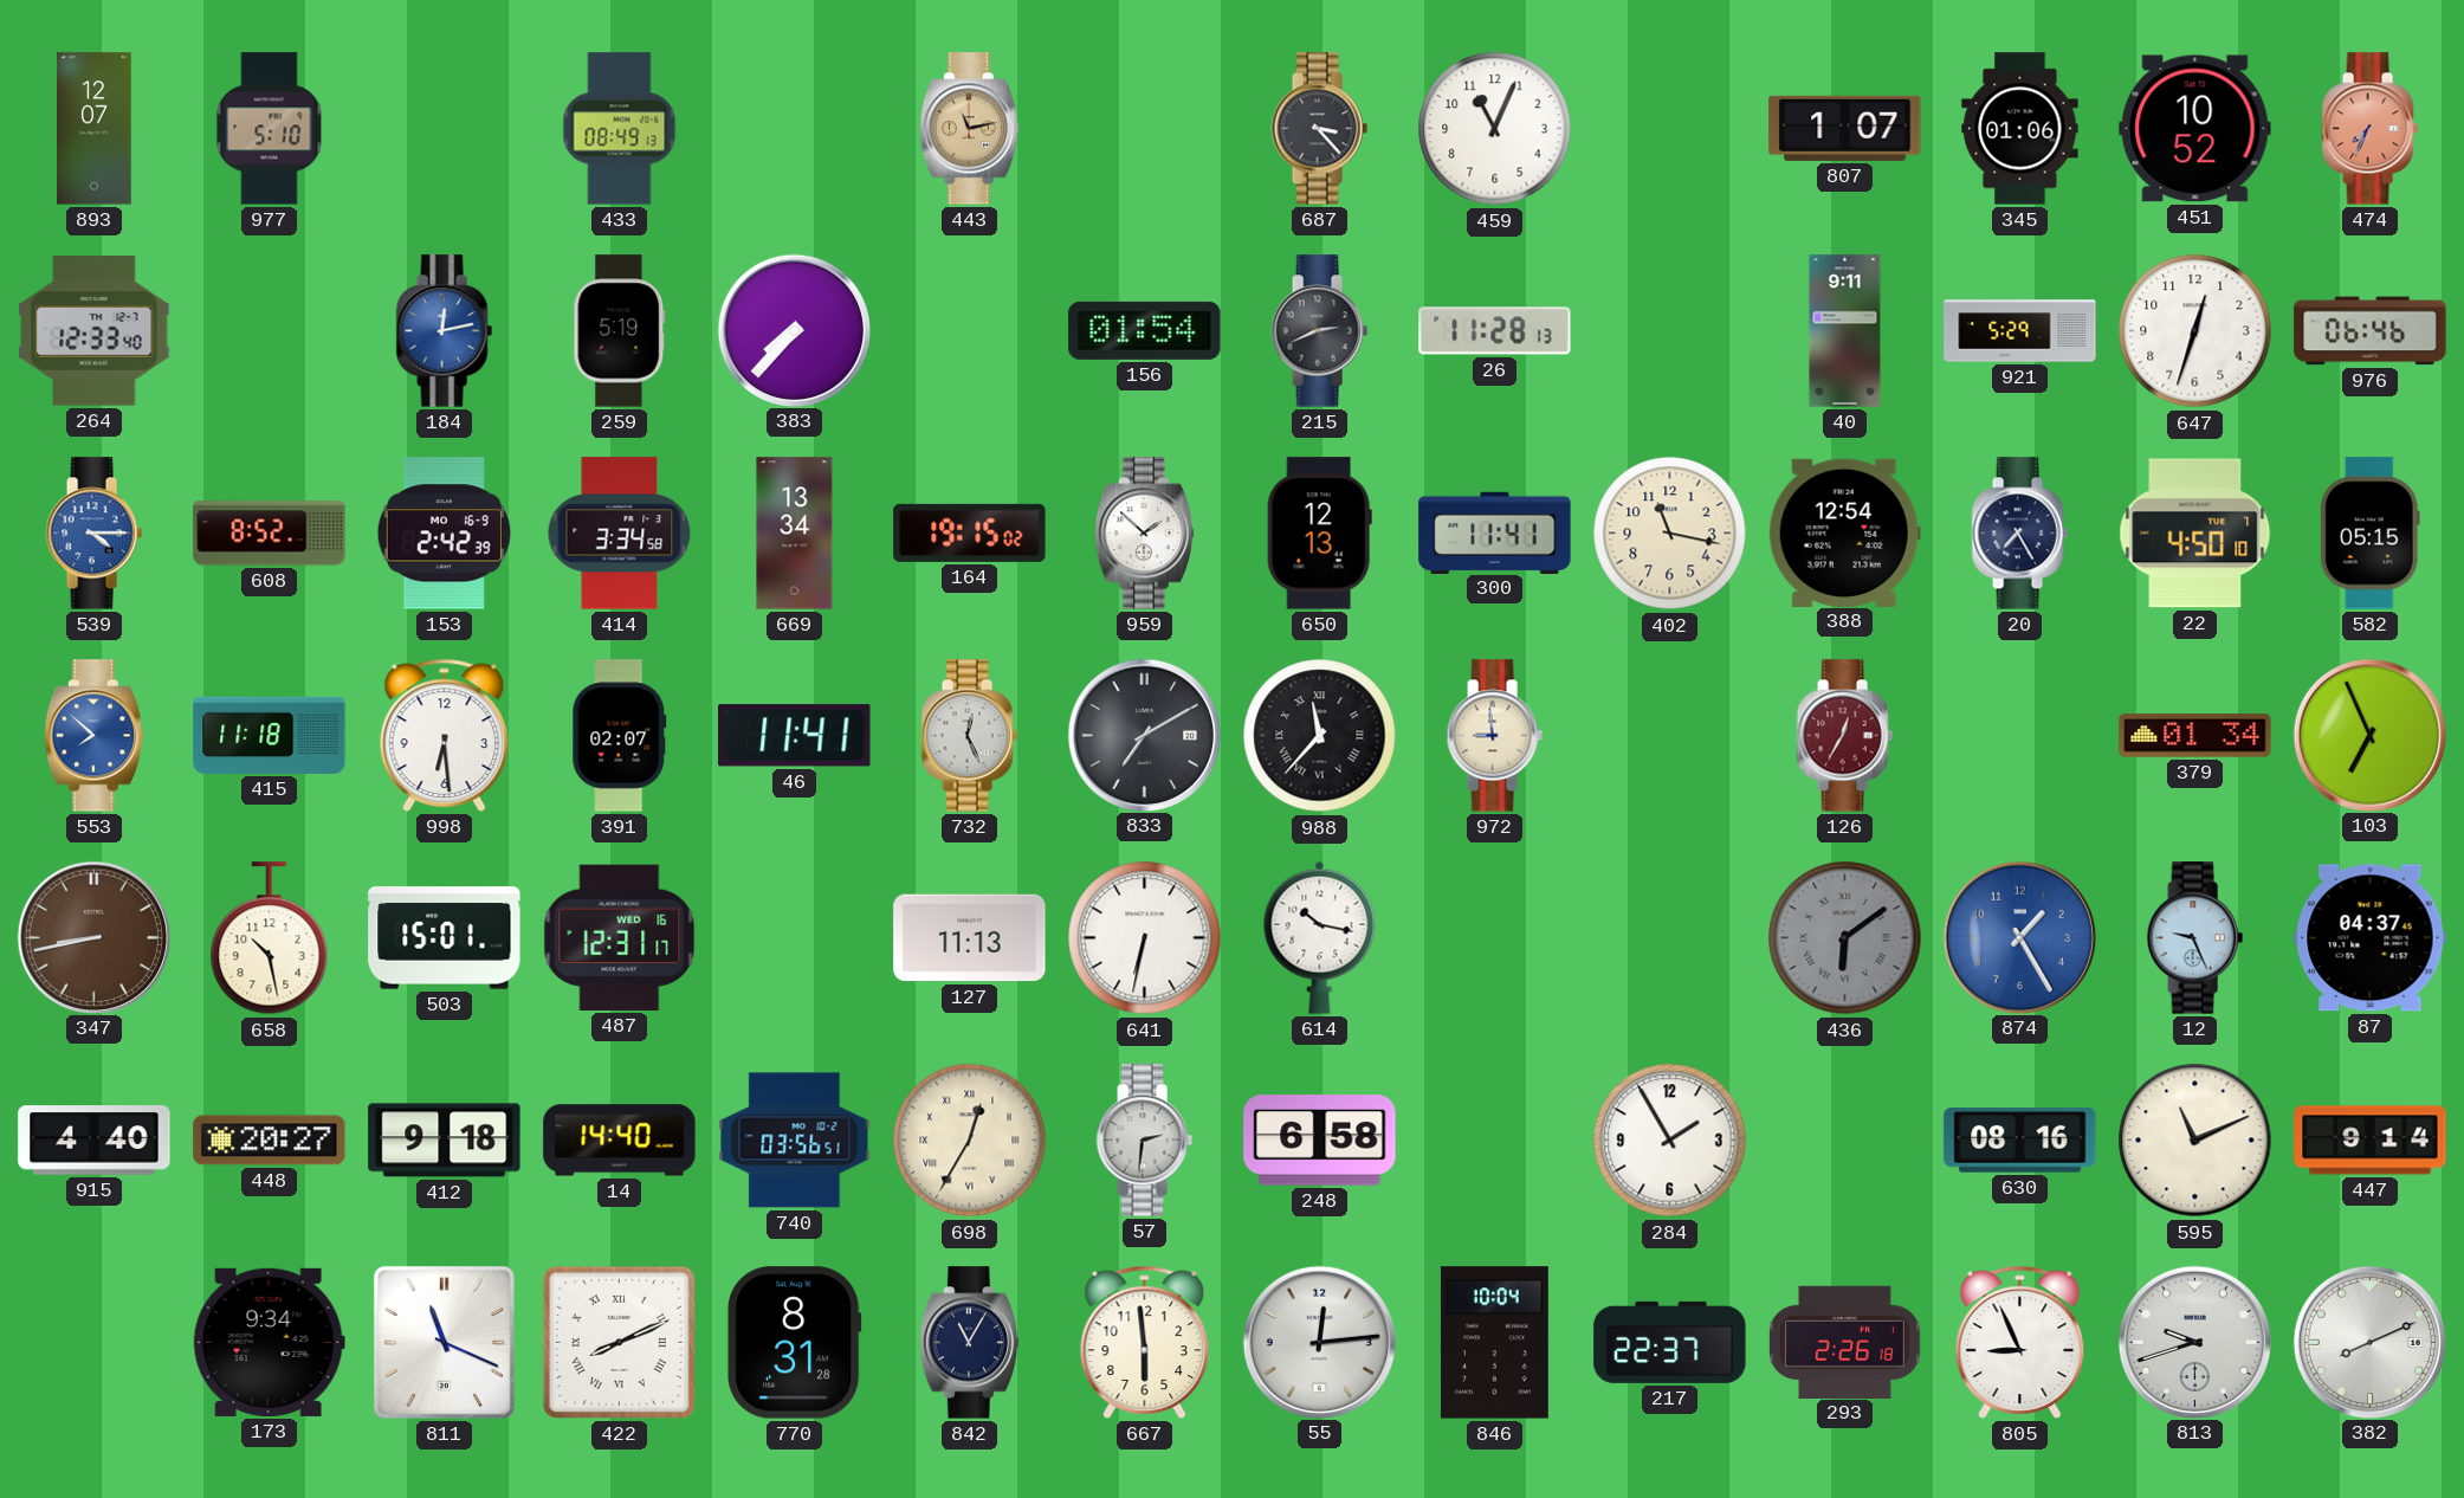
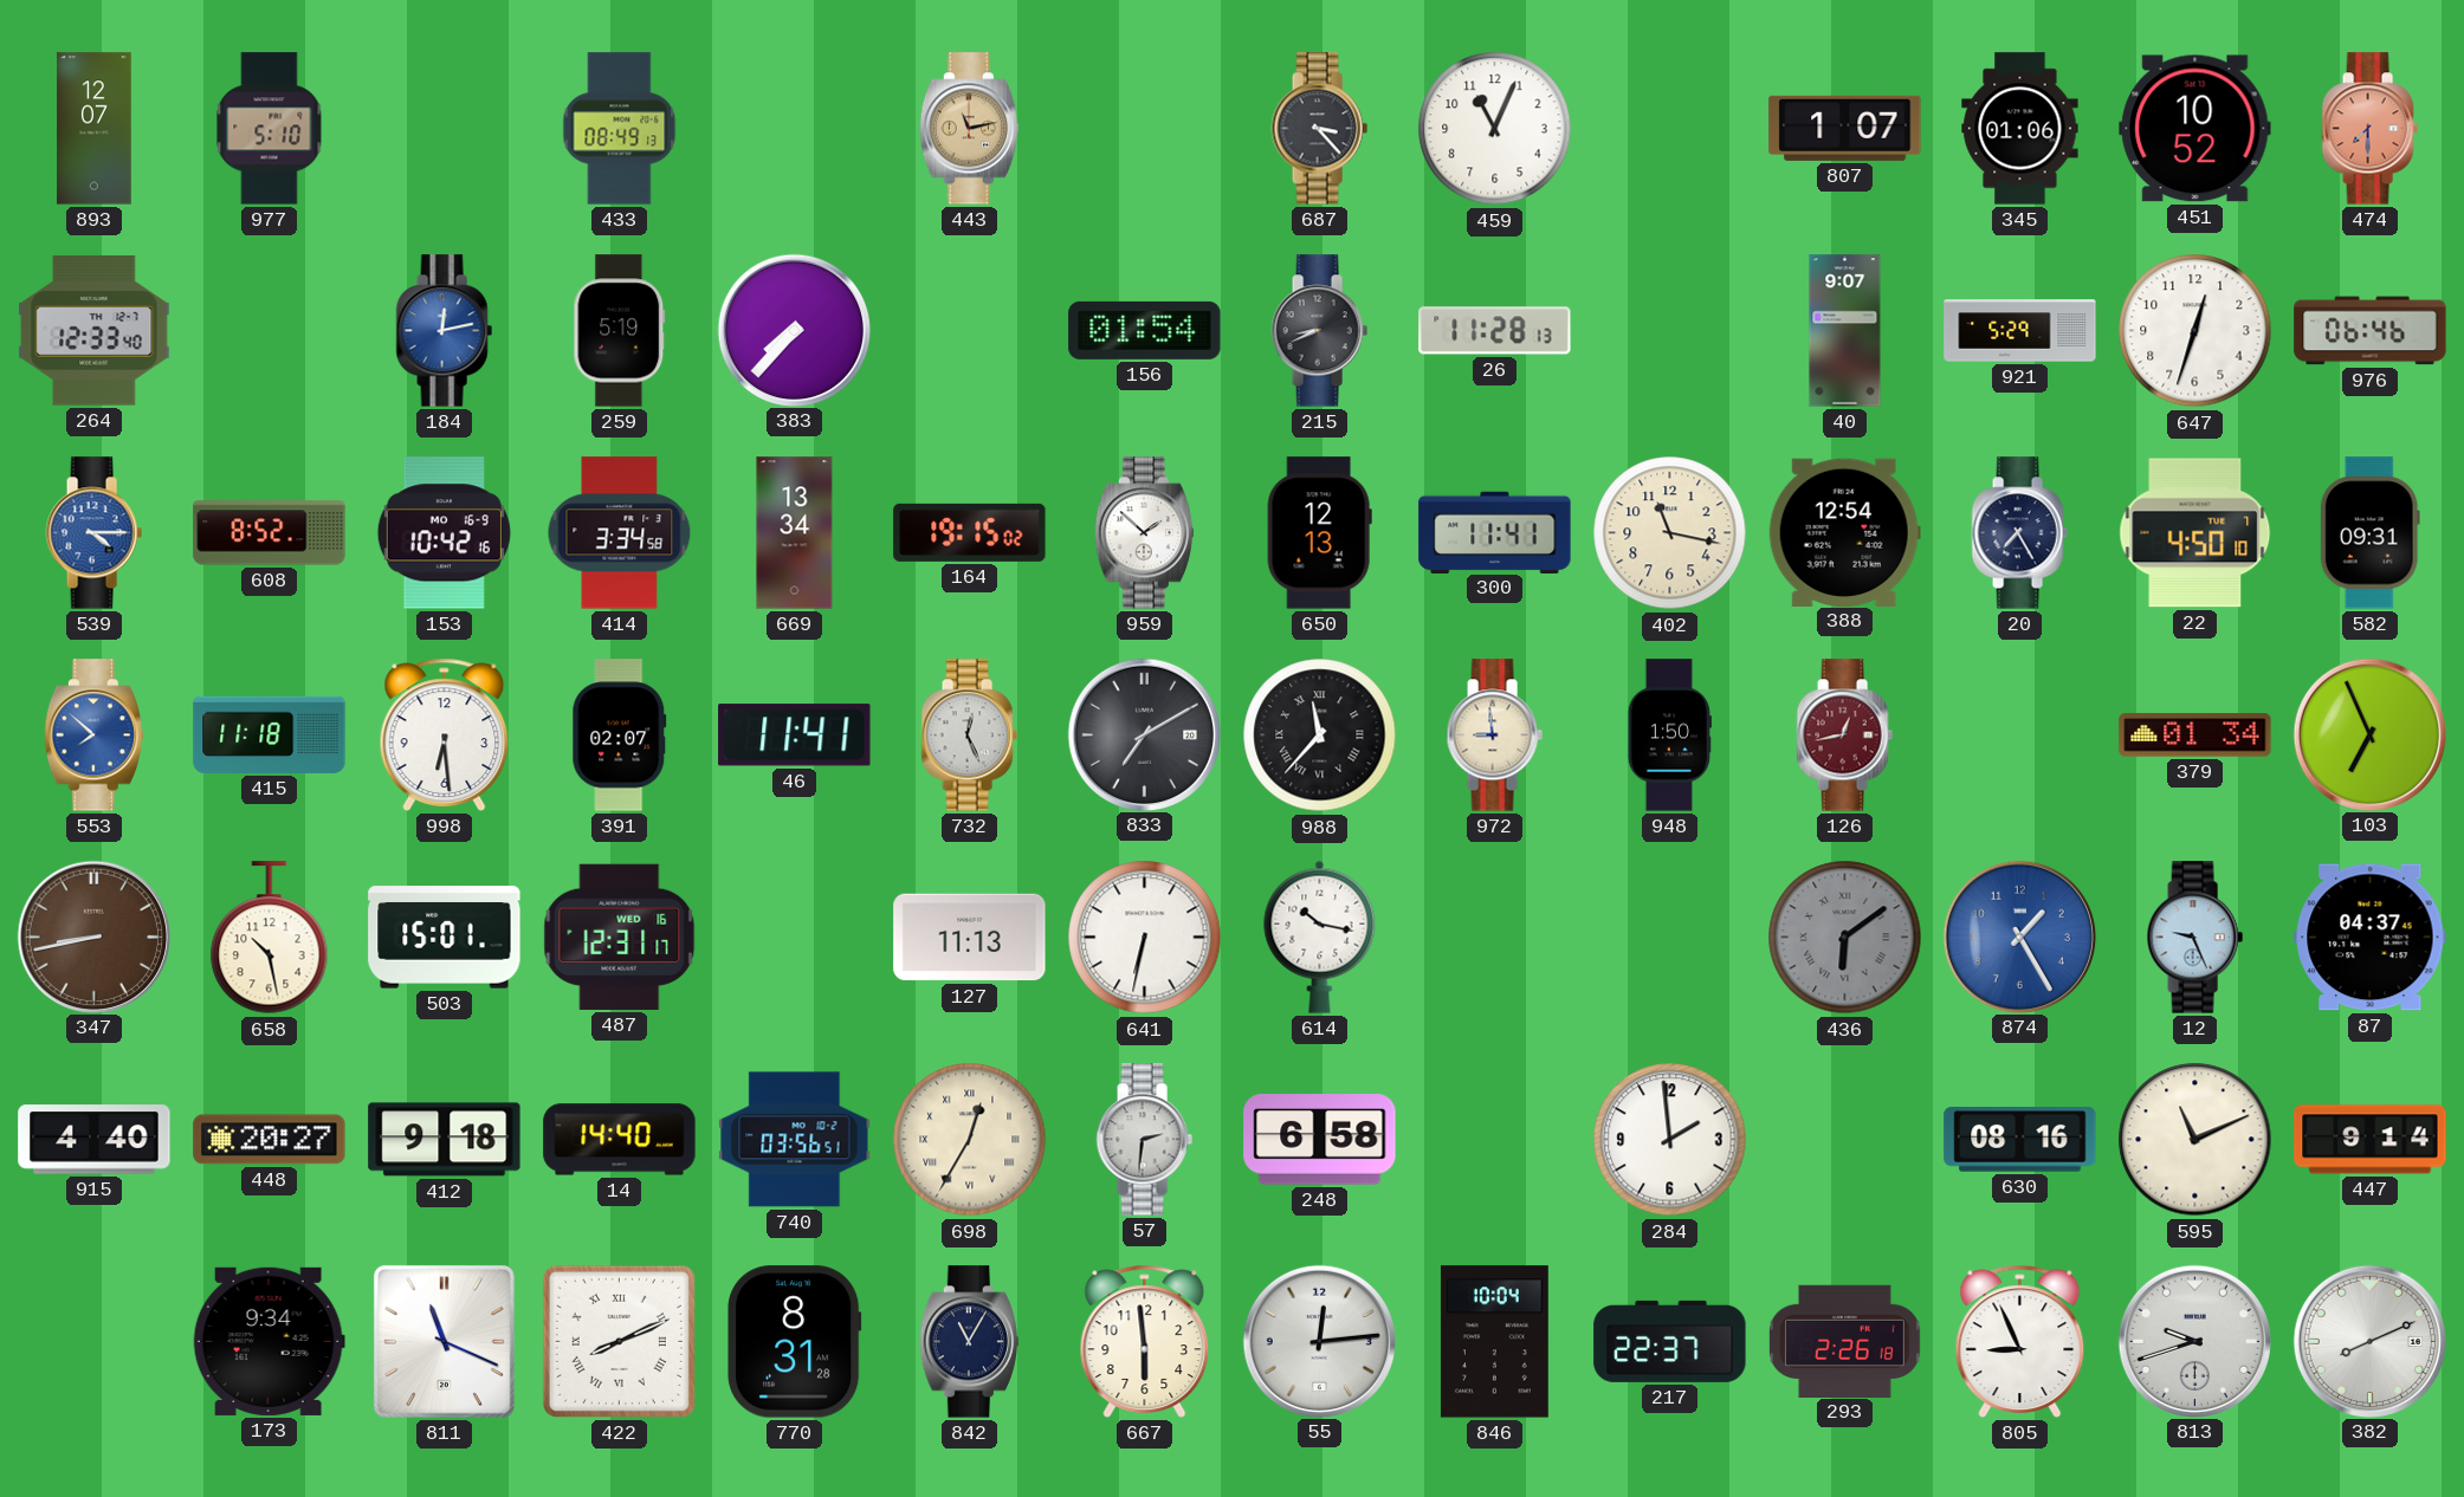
474: 7:34 -> 7:30
215: 2:41 -> 8:41
40: 9:11 -> 9:07
153: 2:42 -> 10:42
582: 05:15 -> 09:31
948: none -> 1:50
126: 12:35 -> 12:43
284: 1:55 -> 1:59
